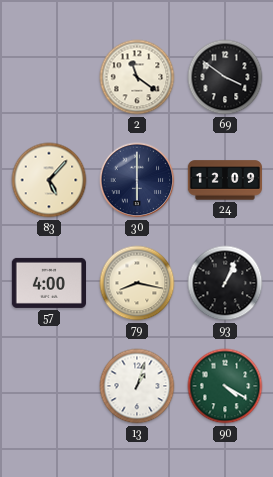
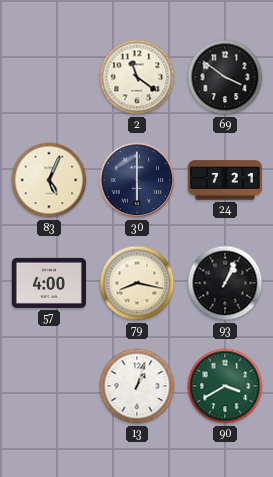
83: 5:07 -> 5:04
24: 12:09 -> 7:21
90: 4:20 -> 3:40
